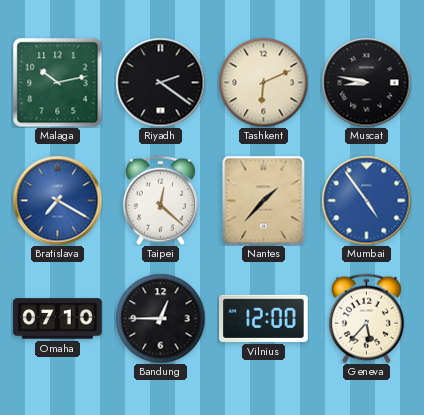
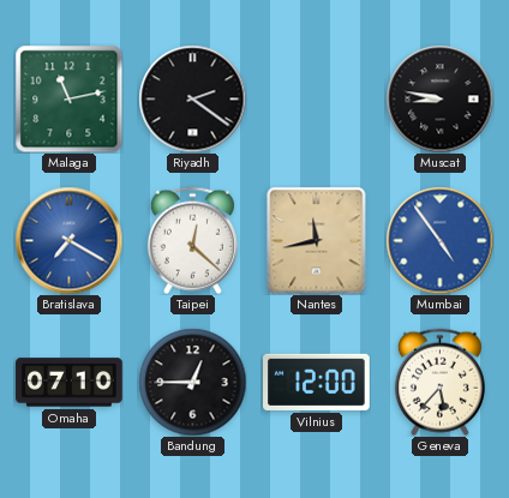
Malaga: 10:13 -> 11:13
Tashkent: 6:11 -> none
Nantes: 1:37 -> 11:43
